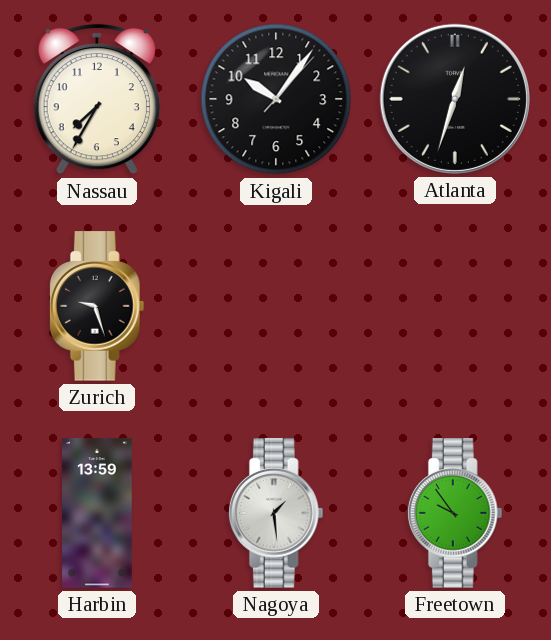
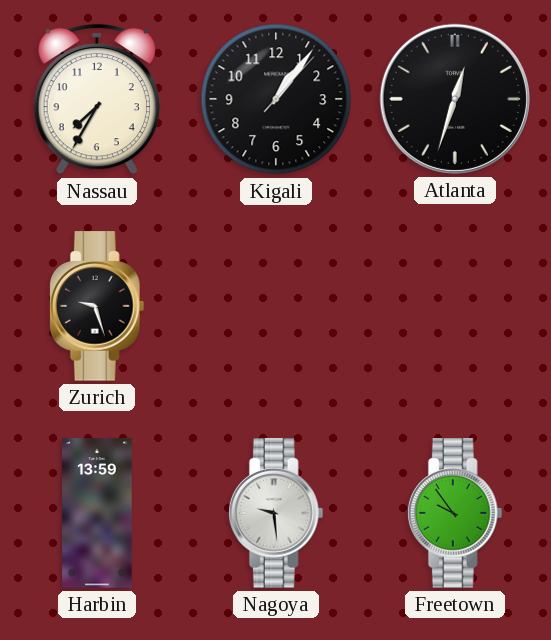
Kigali: 10:06 -> 1:06
Nagoya: 1:29 -> 9:29
